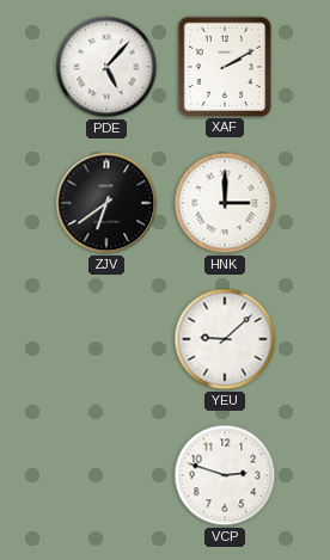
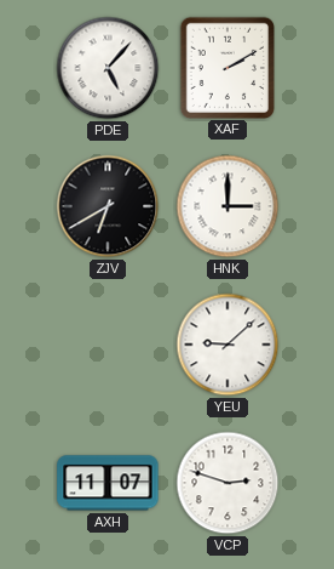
ZJV: 6:39 -> 6:40
AXH: none -> 11:07
